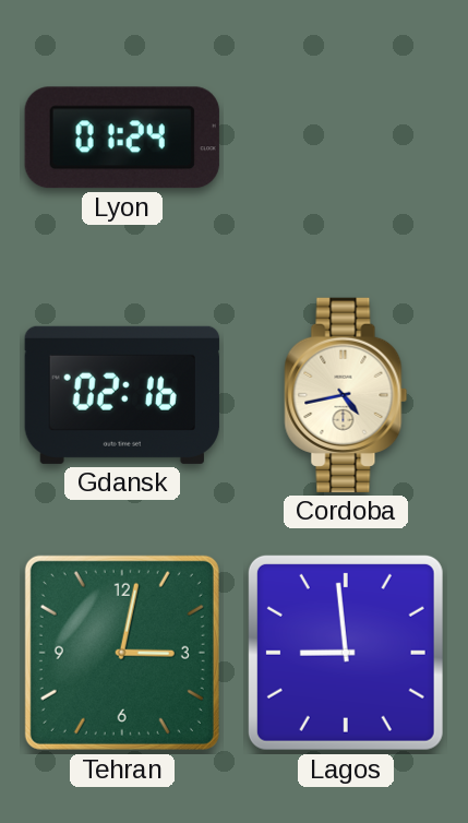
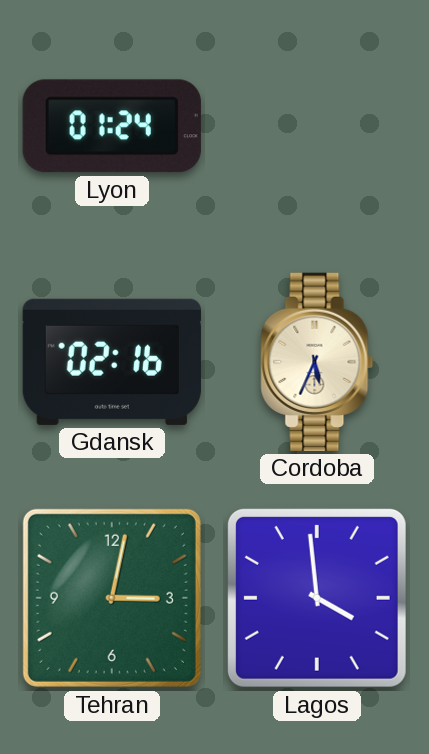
Cordoba: 4:43 -> 5:34
Lagos: 8:59 -> 3:59
